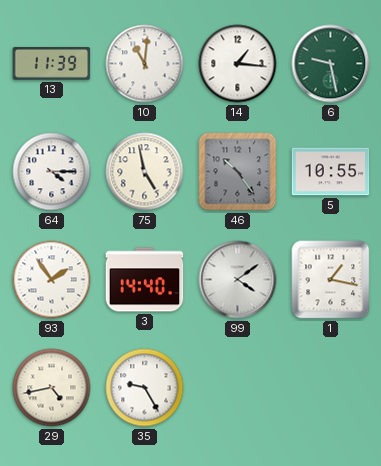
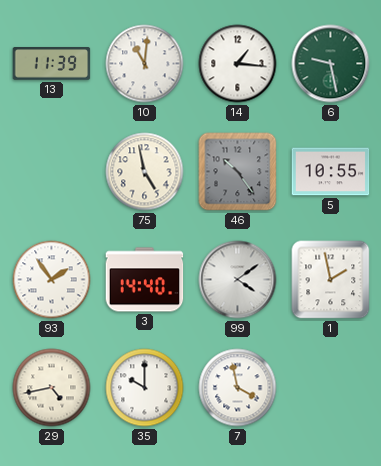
64: 4:15 -> none
1: 1:17 -> 1:58
35: 9:25 -> 10:00
7: none -> 3:58
